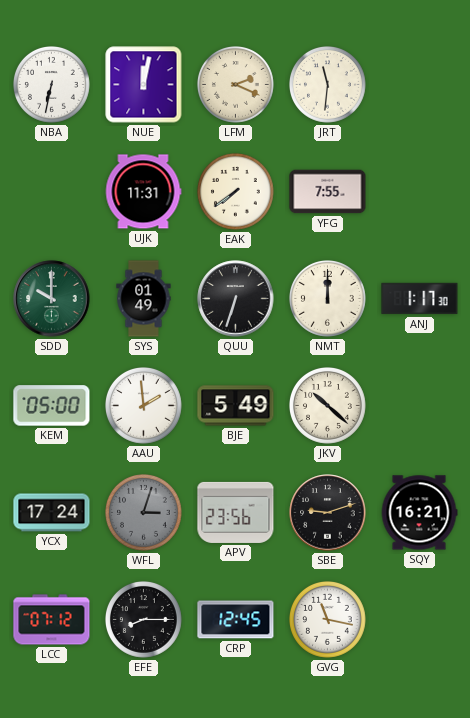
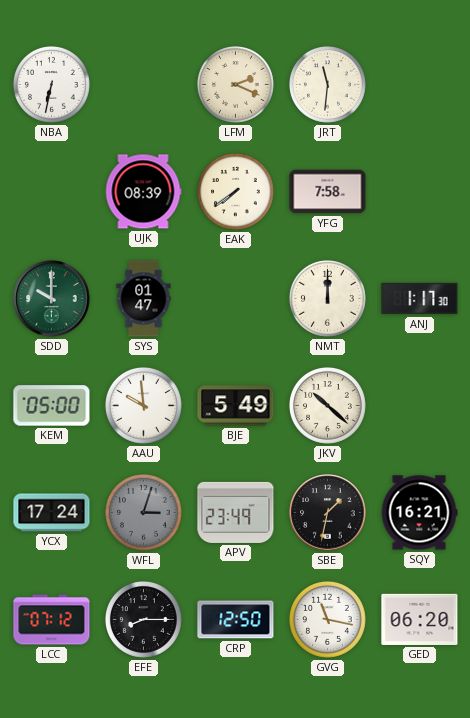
NUE: 12:02 -> none
UJK: 11:31 -> 08:39
YFG: 7:55 -> 7:58
SYS: 01:49 -> 01:47
QUU: 6:33 -> none
AAU: 1:59 -> 9:59
APV: 23:56 -> 23:49
SBE: 9:12 -> 1:32
CRP: 12:45 -> 12:50
GED: none -> 06:20
